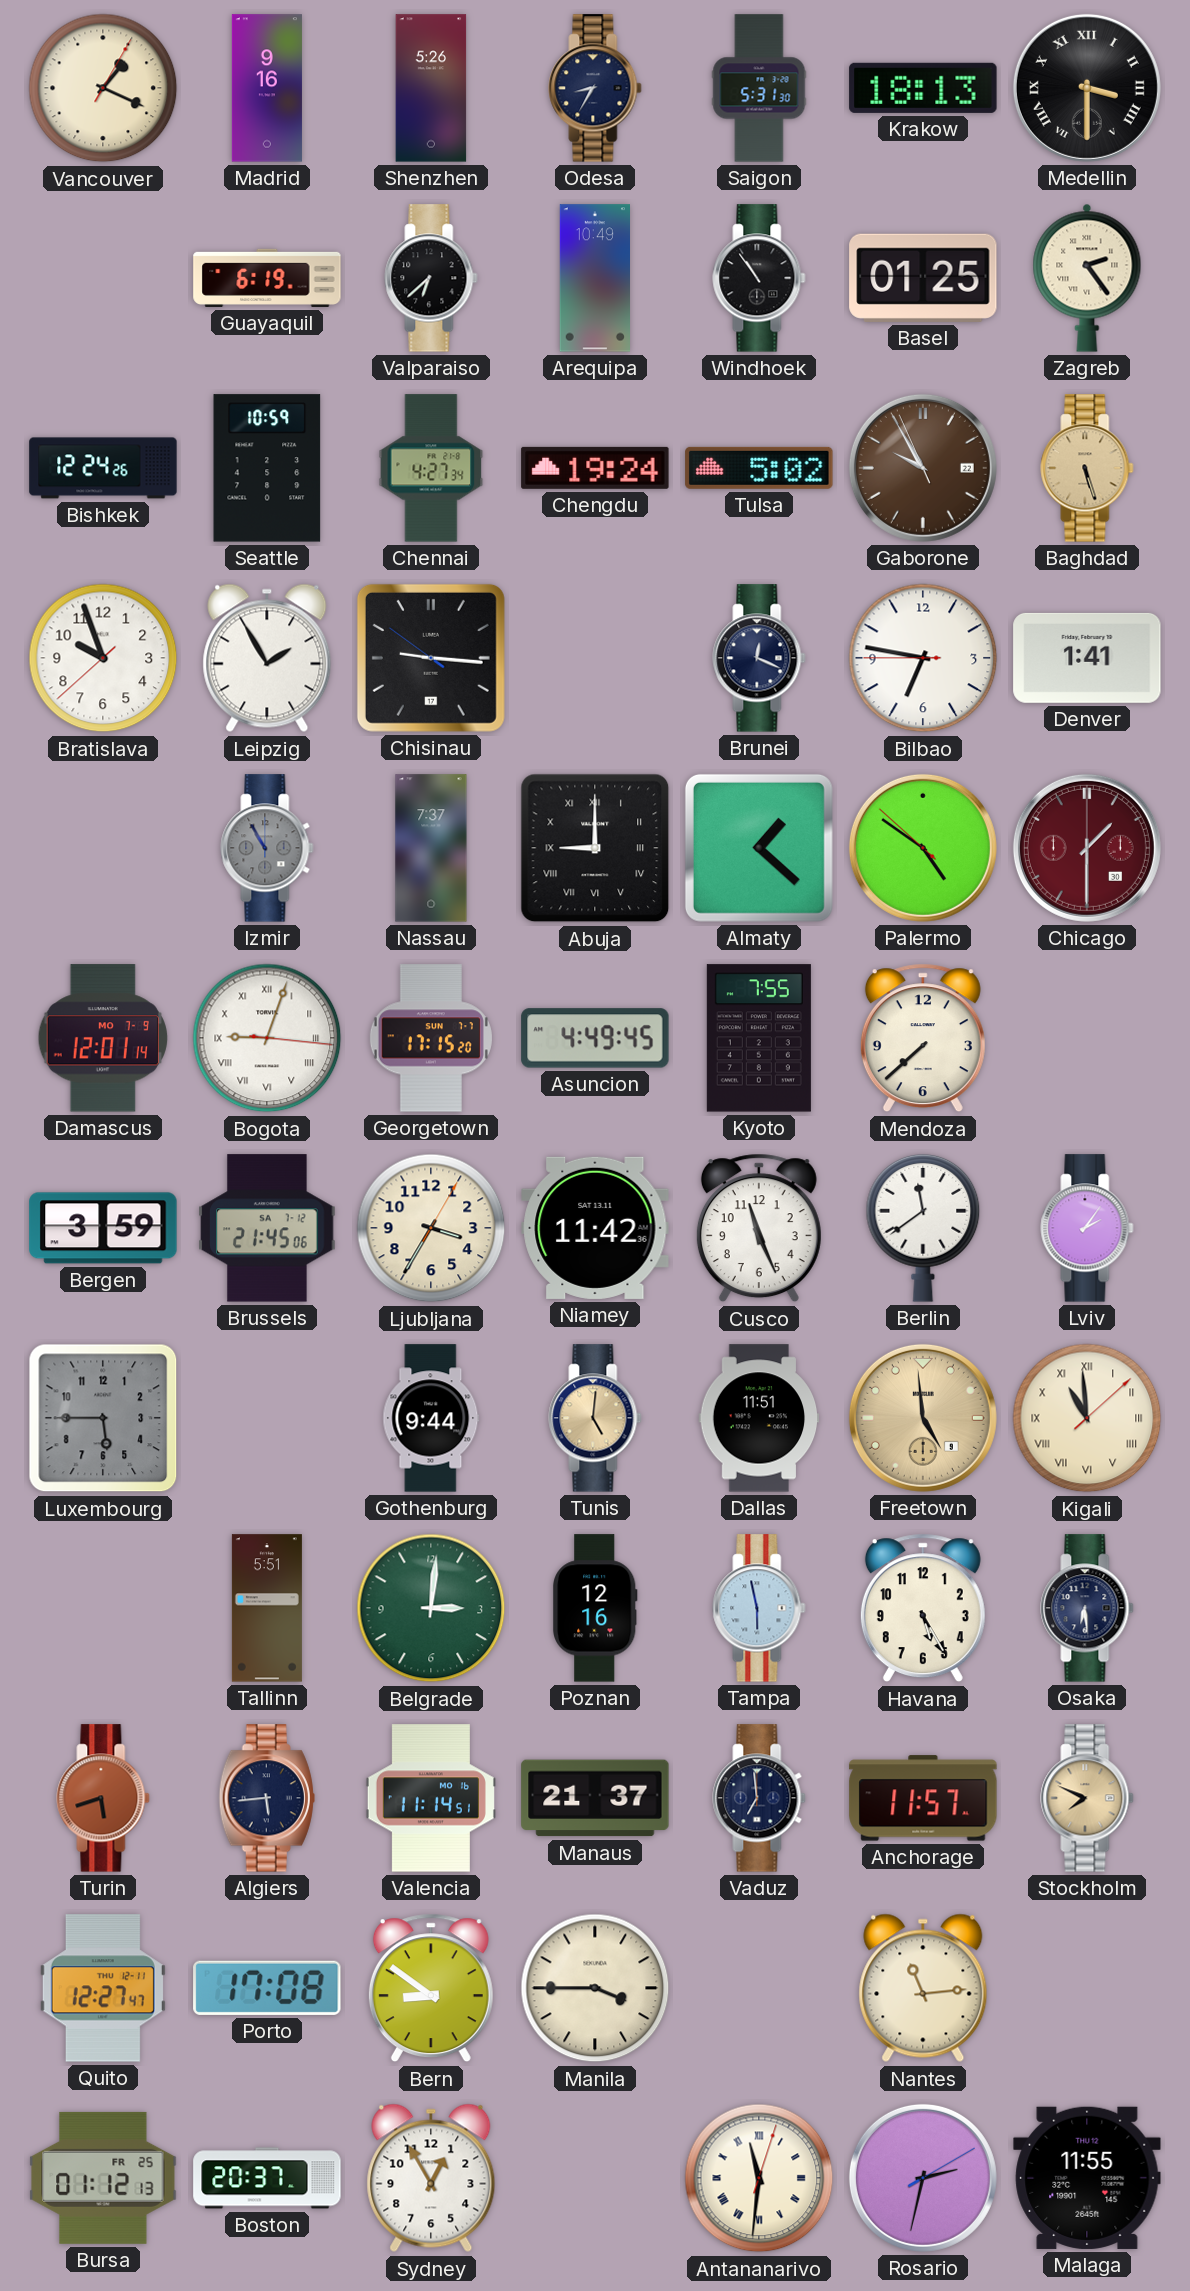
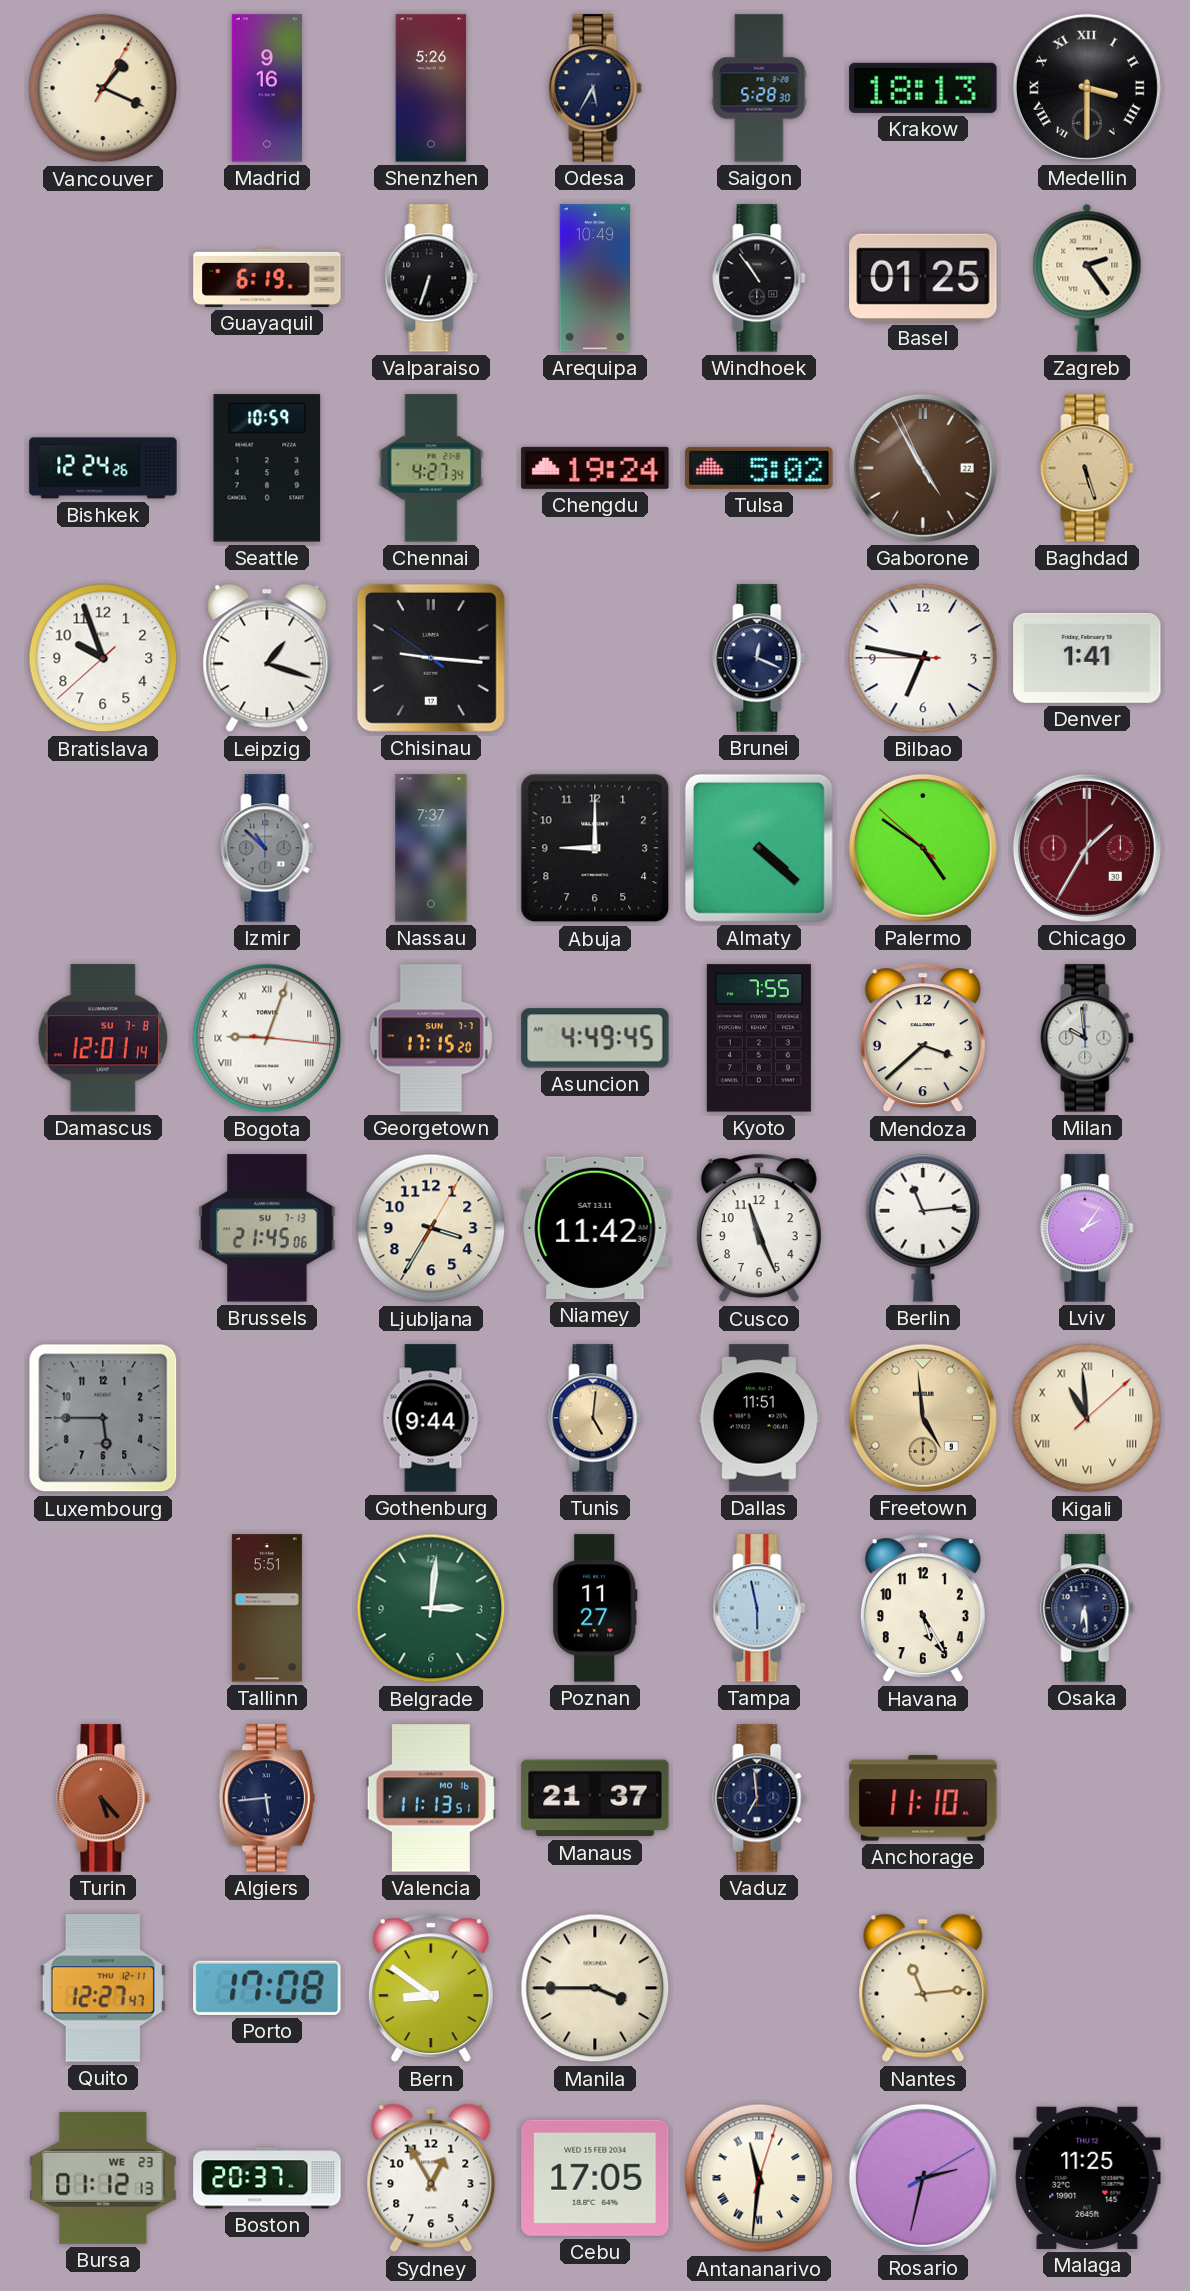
Odesa: 8:35 -> 5:35
Saigon: 5:31 -> 5:28
Valparaiso: 6:38 -> 6:33
Gaborone: 9:54 -> 4:54
Leipzig: 1:55 -> 1:18
Izmir: 10:55 -> 10:52
Abuja numerals: Roman -> Arabic
Almaty: 1:22 -> 4:22
Chicago: 1:30 -> 1:35
Damascus date: MO 7-9 -> SU 7-8
Mendoza: 7:38 -> 3:38
Milan: none -> 9:59
Bergen: 3:59 -> none
Brussels date: SA 7-12 -> SU 7-13
Berlin: 11:39 -> 11:14
Poznan: 12:16 -> 11:27
Turin: 5:42 -> 5:23
Valencia: 11:14 -> 11:13
Anchorage: 11:57 -> 11:10
Stockholm: 7:49 -> none
Bursa date: FR 25 -> WE 23
Cebu: none -> 17:05
Malaga: 11:55 -> 11:25
